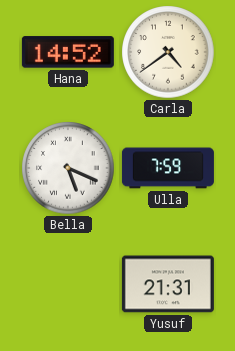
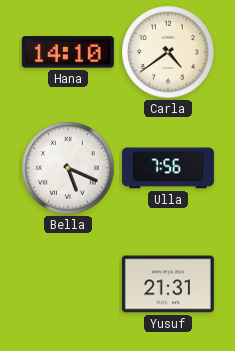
Hana: 14:52 -> 14:10
Ulla: 7:59 -> 7:56
